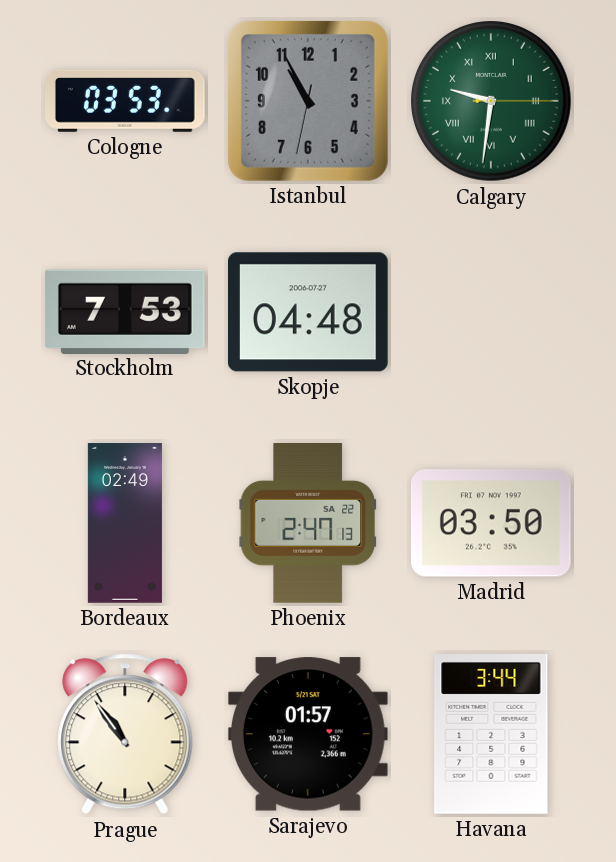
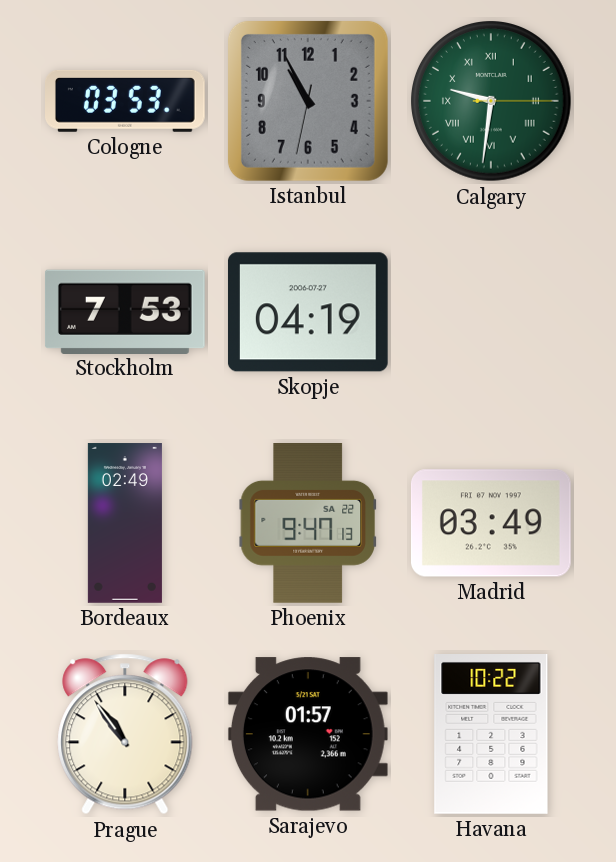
Skopje: 04:48 -> 04:19
Phoenix: 2:47 -> 9:47
Madrid: 03:50 -> 03:49
Havana: 3:44 -> 10:22
